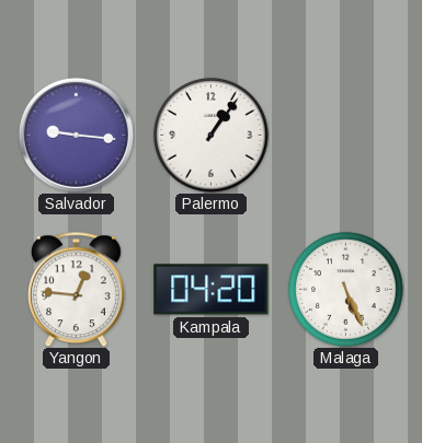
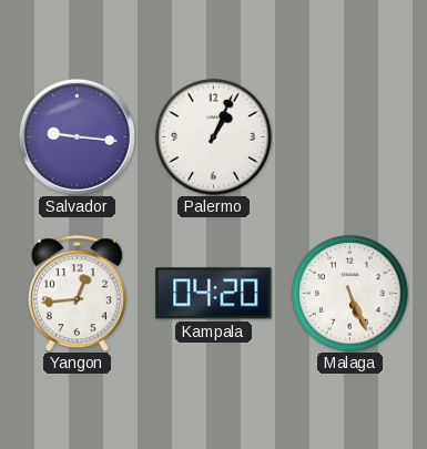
Palermo: 1:06 -> 1:04
Yangon: 12:46 -> 12:44
